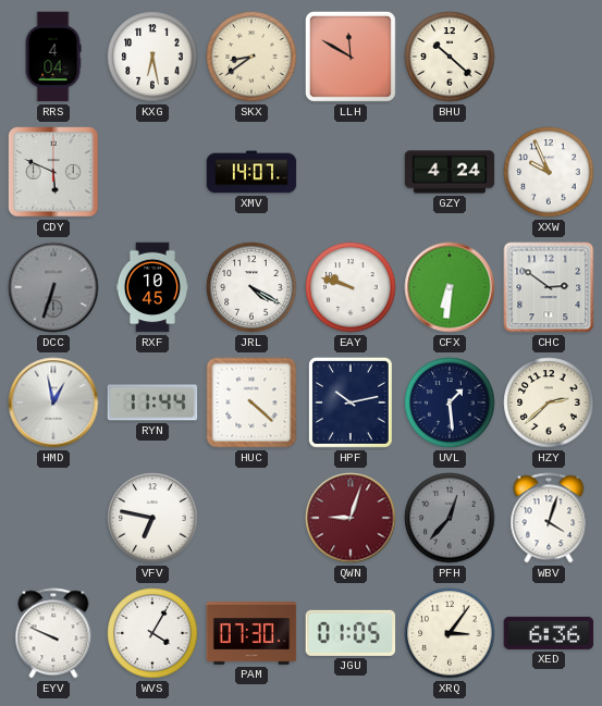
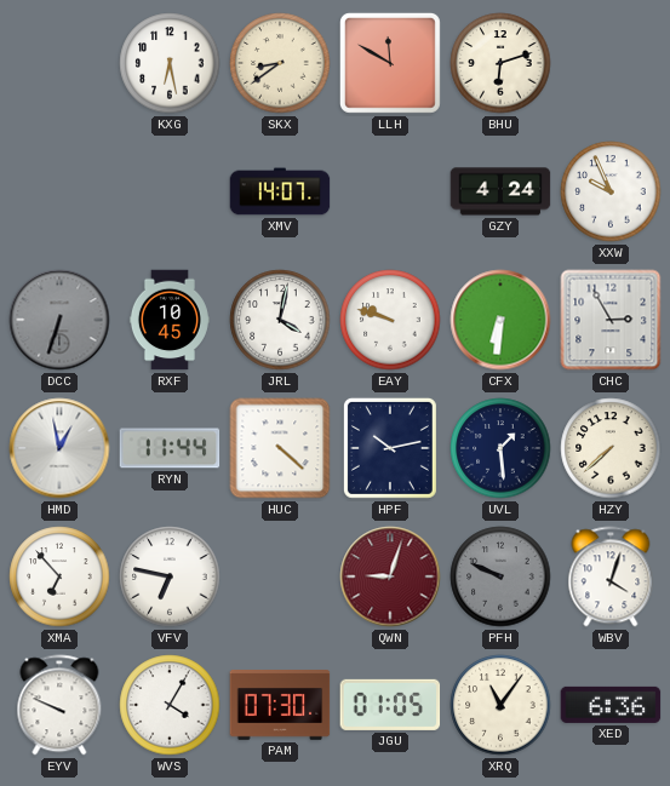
RRS: 4:04 -> none
BHU: 10:22 -> 6:12
CDY: 5:49 -> none
JRL: 4:20 -> 4:02
CHC: 2:51 -> 2:55
HZY: 2:38 -> 7:38
XMA: none -> 6:53
PFH: 12:37 -> 9:49
XRQ: 3:06 -> 11:06
